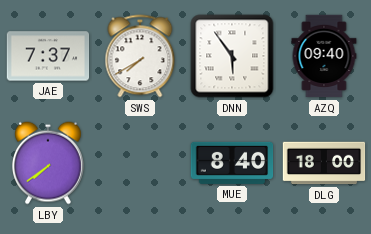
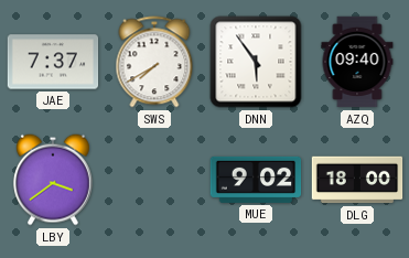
LBY: 7:39 -> 3:39
MUE: 8:40 -> 9:02
